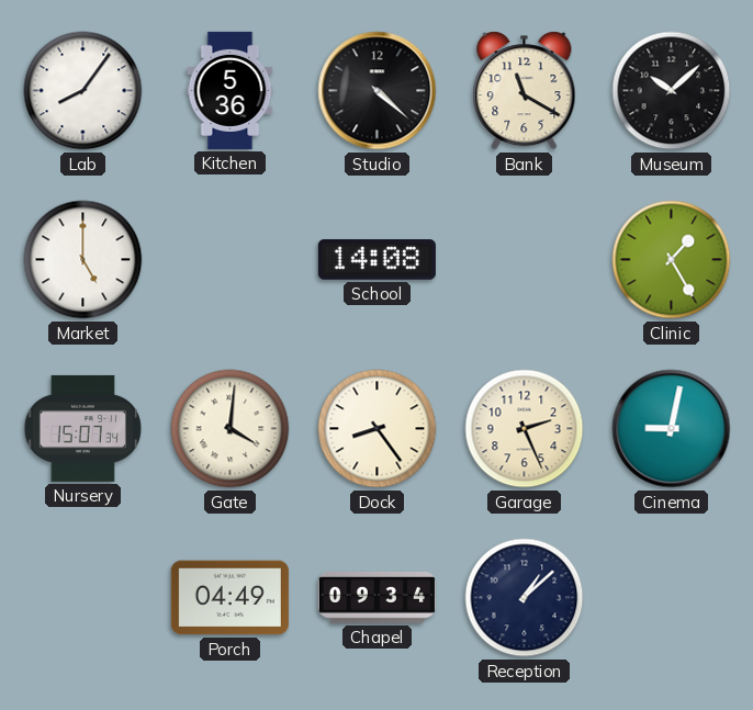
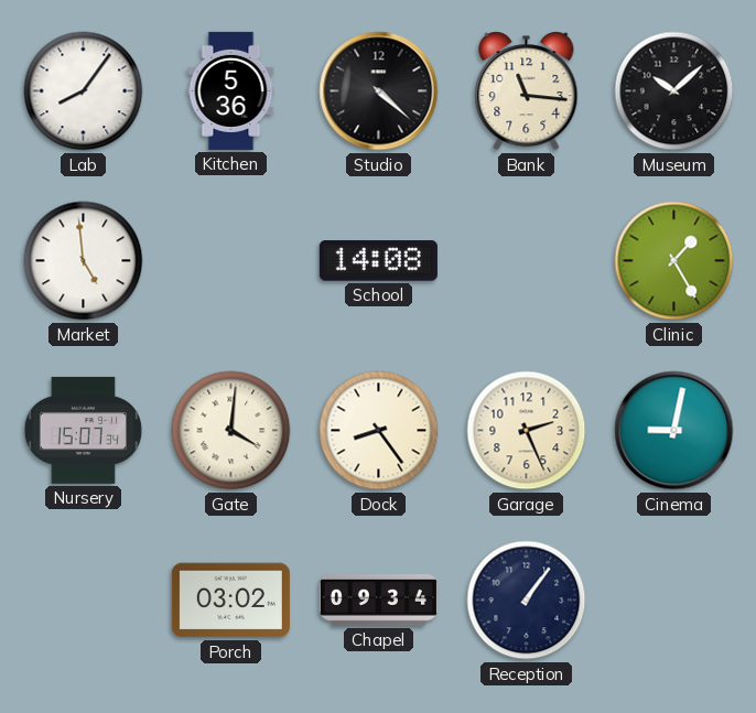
Bank: 11:20 -> 11:16
Market: 5:00 -> 4:59
Porch: 04:49 -> 03:02
Reception: 1:08 -> 1:06
